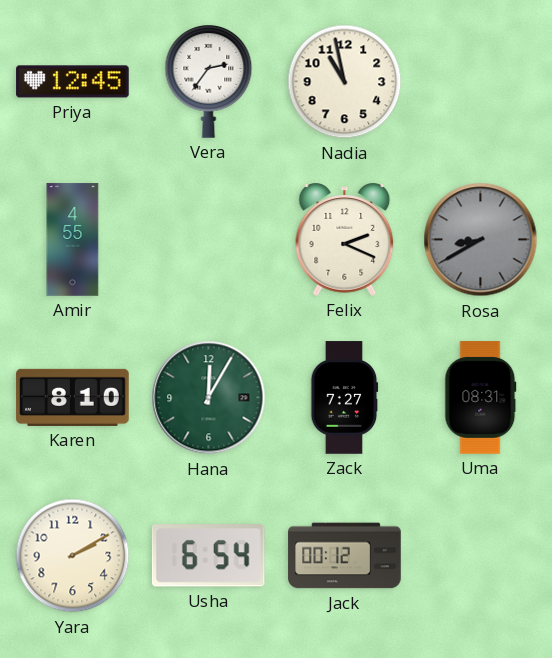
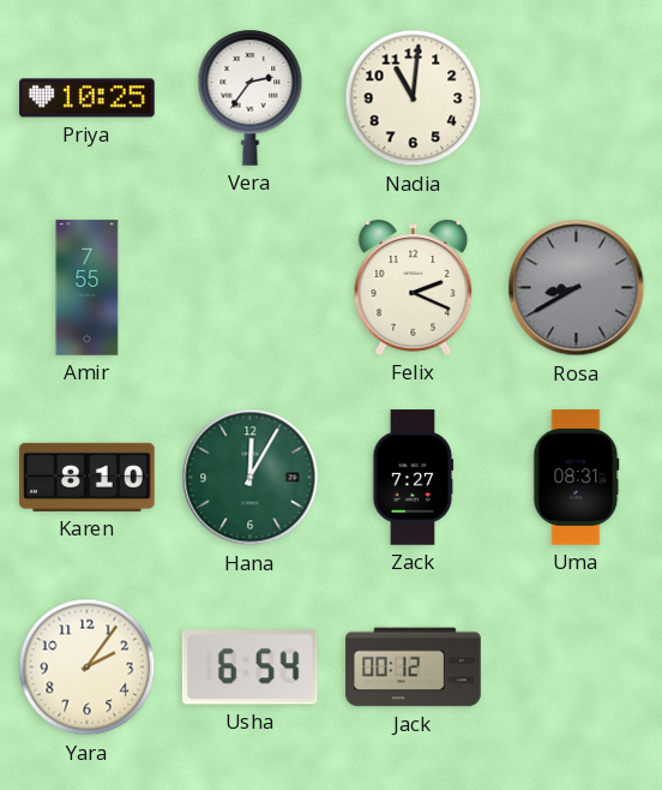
Priya: 12:45 -> 10:25
Nadia: 10:58 -> 11:01
Amir: 4:55 -> 7:55
Yara: 2:10 -> 2:06
